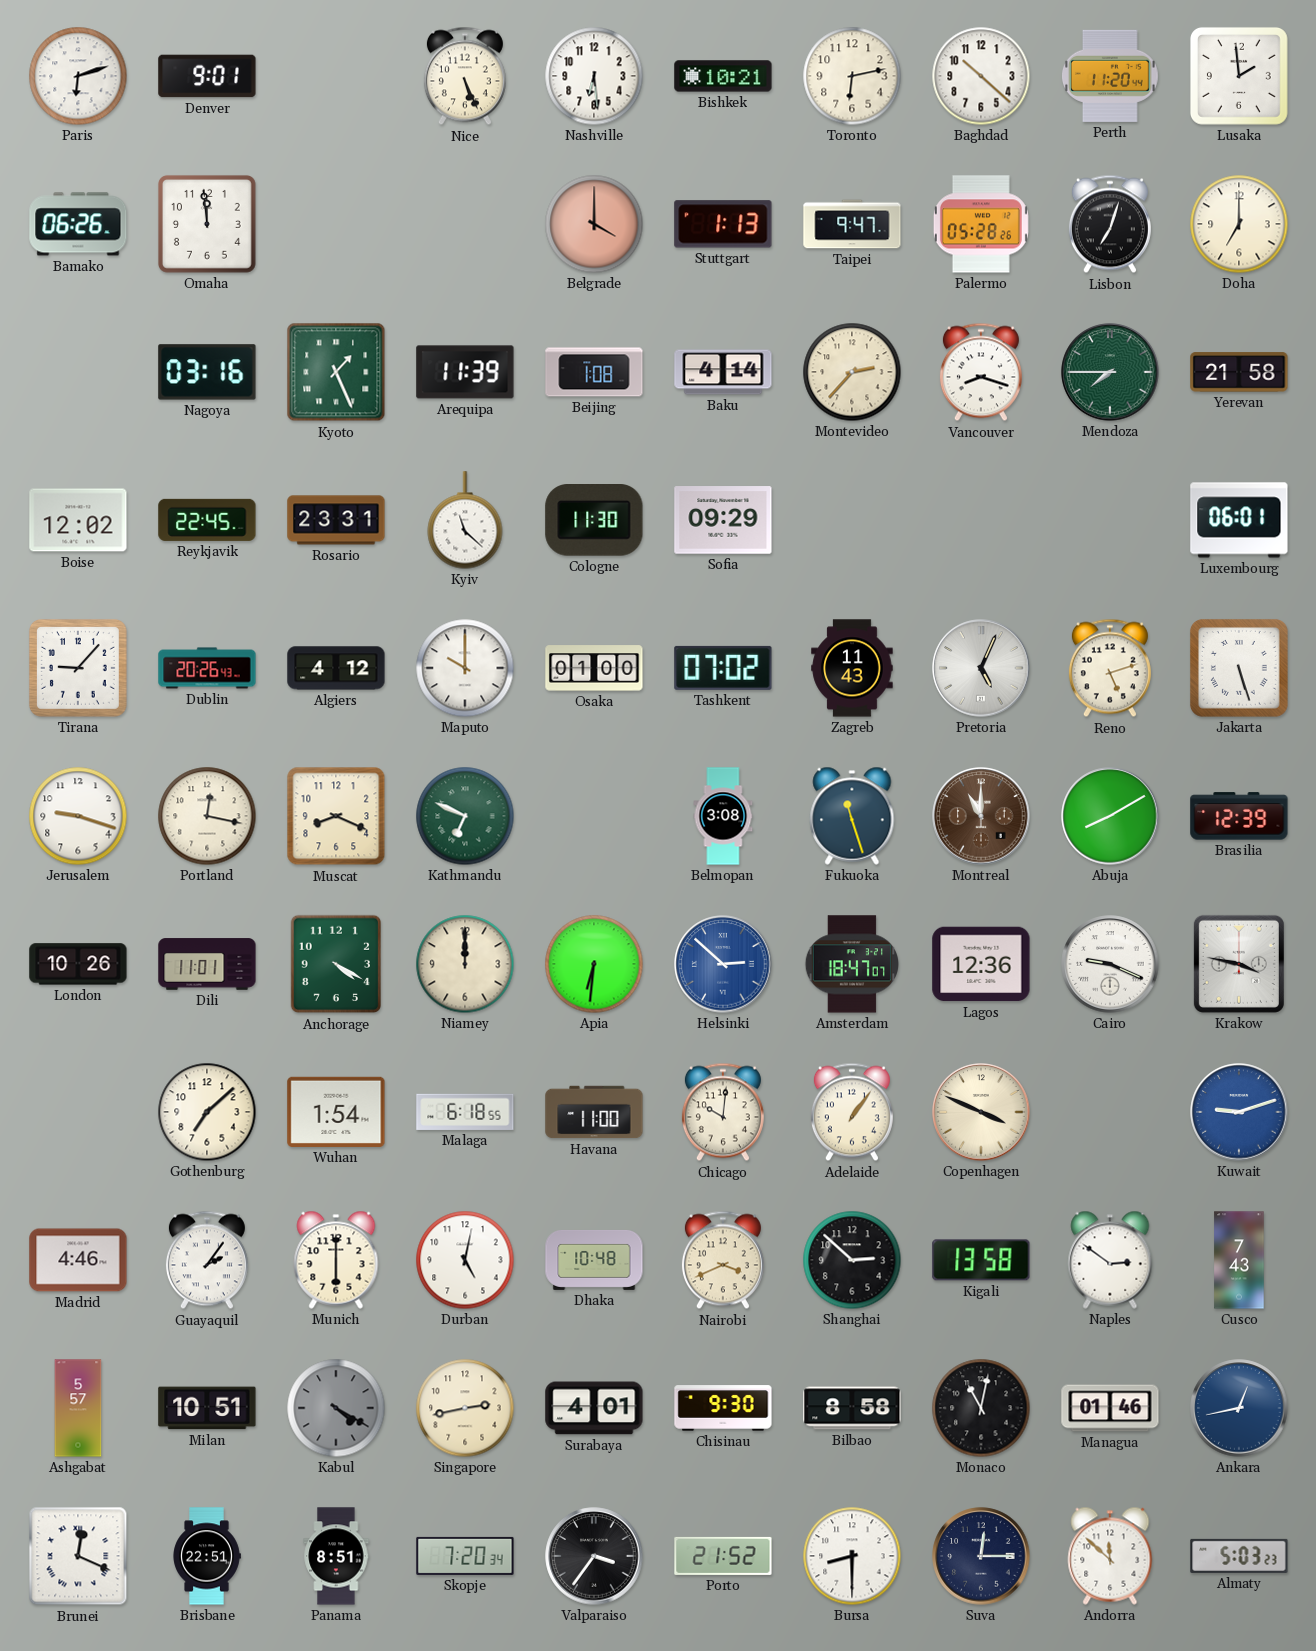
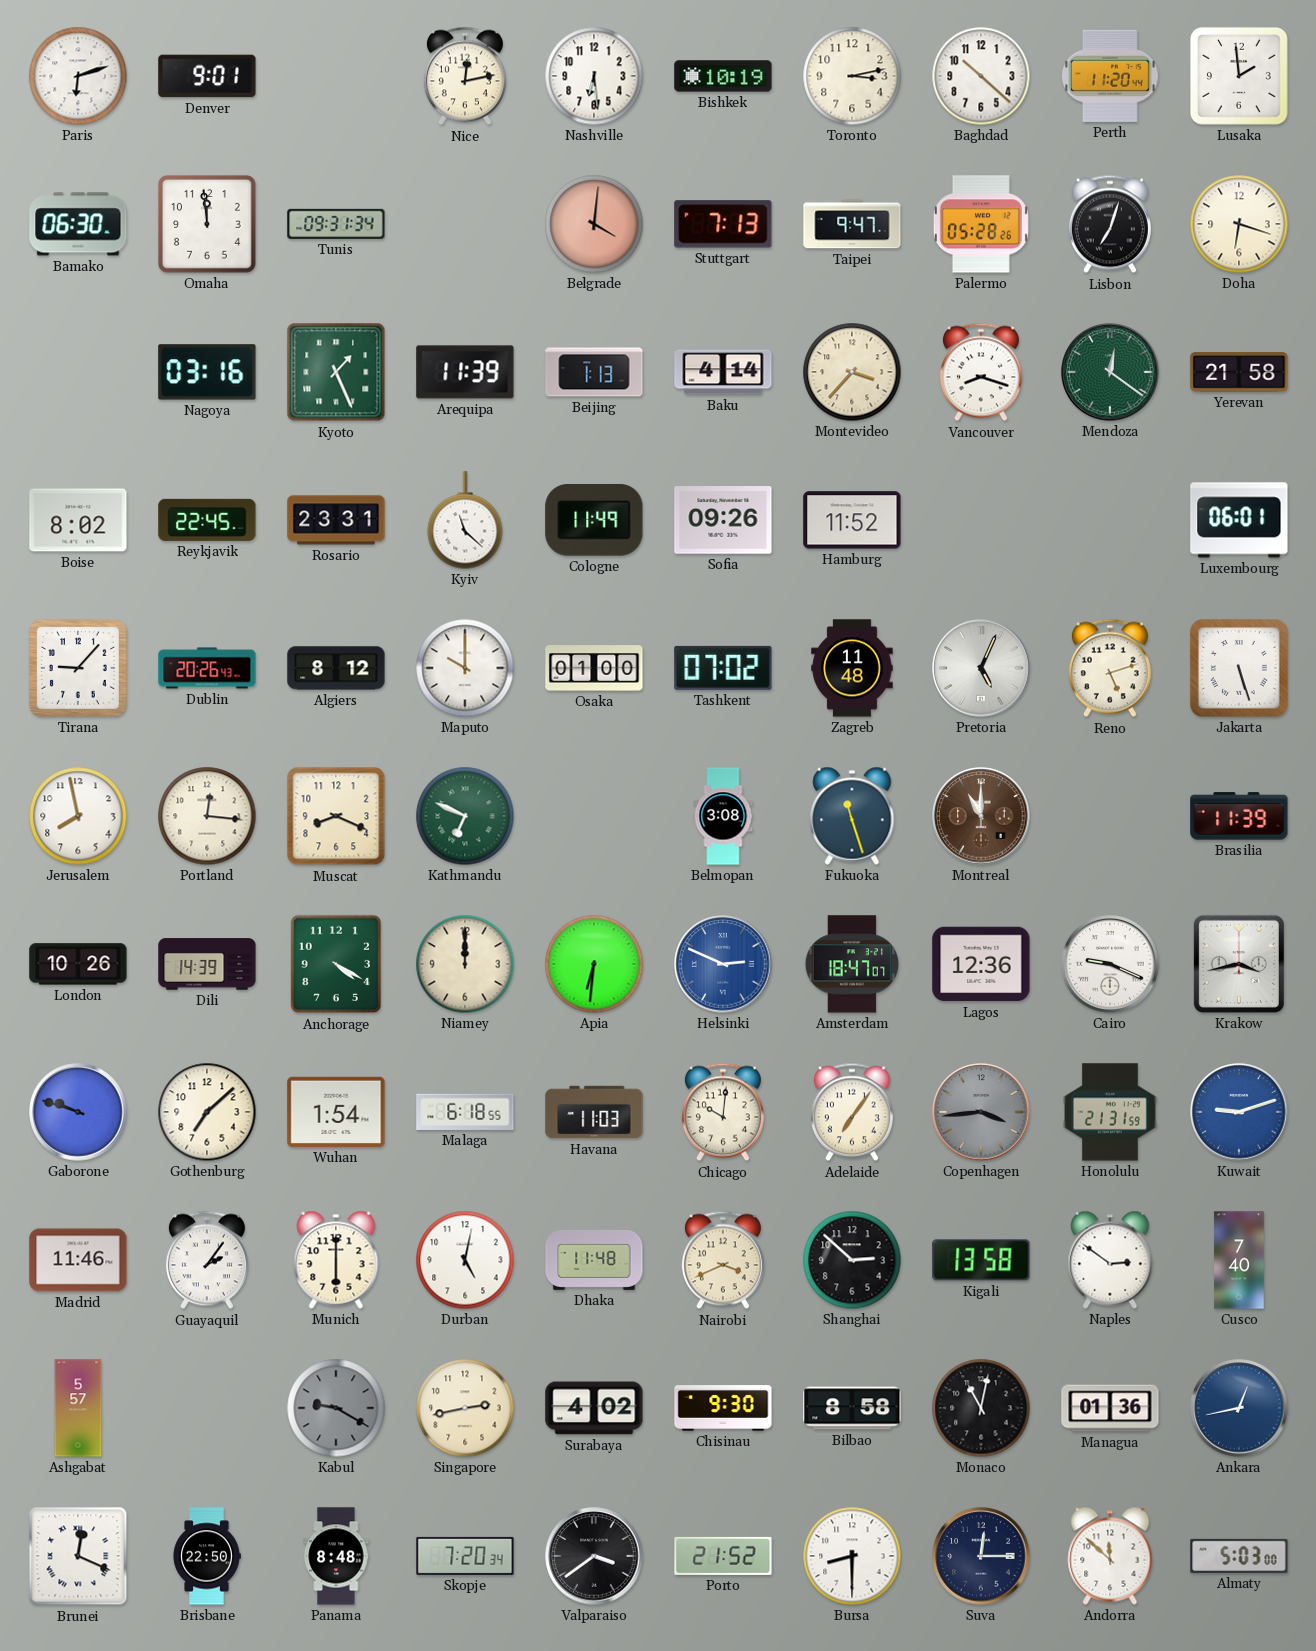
Nice: 5:26 -> 12:13
Bishkek: 10:21 -> 10:19
Toronto: 6:13 -> 3:13
Bamako: 06:26 -> 06:30
Tunis: none -> 09:31
Belgrade: 4:00 -> 4:01
Stuttgart: 1:13 -> 7:13
Doha: 7:00 -> 6:18
Beijing: 1:08 -> 1:13
Montevideo: 2:37 -> 3:37
Mendoza: 7:45 -> 12:21
Boise: 12:02 -> 8:02
Cologne: 11:30 -> 11:49
Sofia: 09:29 -> 09:26
Hamburg: none -> 11:52
Algiers: 4:12 -> 8:12
Zagreb: 11:43 -> 11:48
Jerusalem: 9:18 -> 7:58
Portland: 12:17 -> 12:16
Abuja: 8:10 -> none
Brasilia: 12:39 -> 11:39
Dili: 11:01 -> 14:39
Helsinki: 2:52 -> 2:49
Krakow: 3:47 -> 3:43
Gaborone: none -> 9:48
Havana: 11:00 -> 11:03
Adelaide: 1:06 -> 7:06
Copenhagen: 3:49 -> 3:44
Copenhagen dial: cream -> grey
Honolulu: none -> 21:31
Madrid: 4:46 -> 11:46
Dhaka: 10:48 -> 11:48
Cusco: 7:43 -> 7:40
Milan: 10:51 -> none
Kabul: 4:20 -> 9:20
Surabaya: 4:01 -> 4:02
Managua: 01:46 -> 01:36
Brisbane: 22:51 -> 22:50
Panama: 8:51 -> 8:48
Valparaiso: 3:36 -> 3:39
Almaty: 5:03:23 -> 5:03:00
